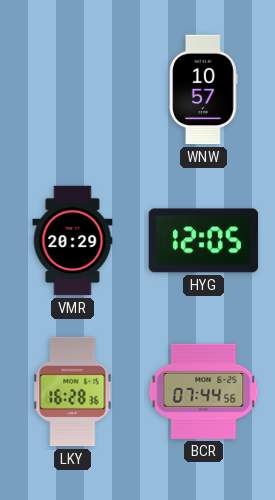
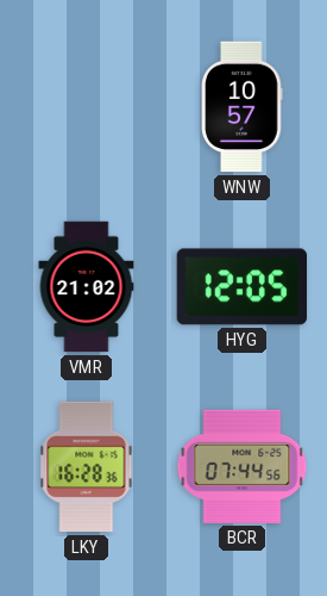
VMR: 20:29 -> 21:02
